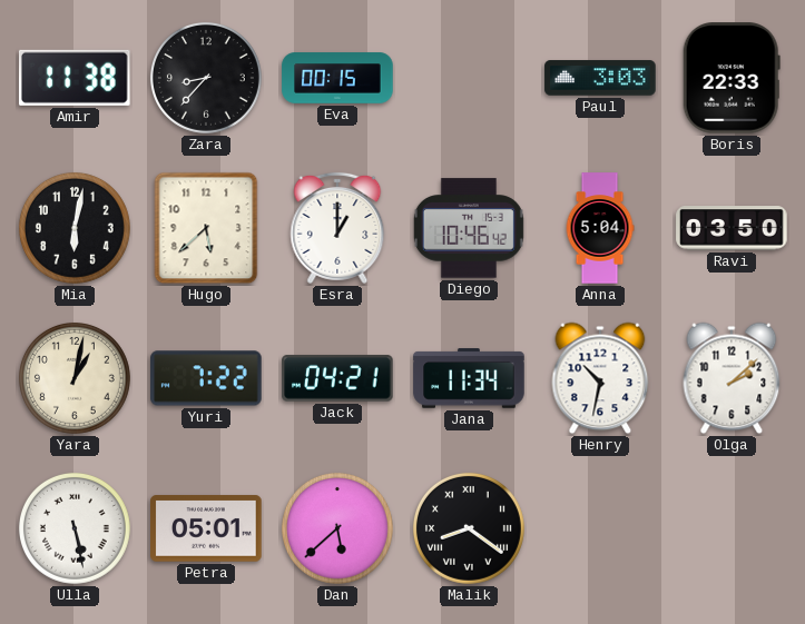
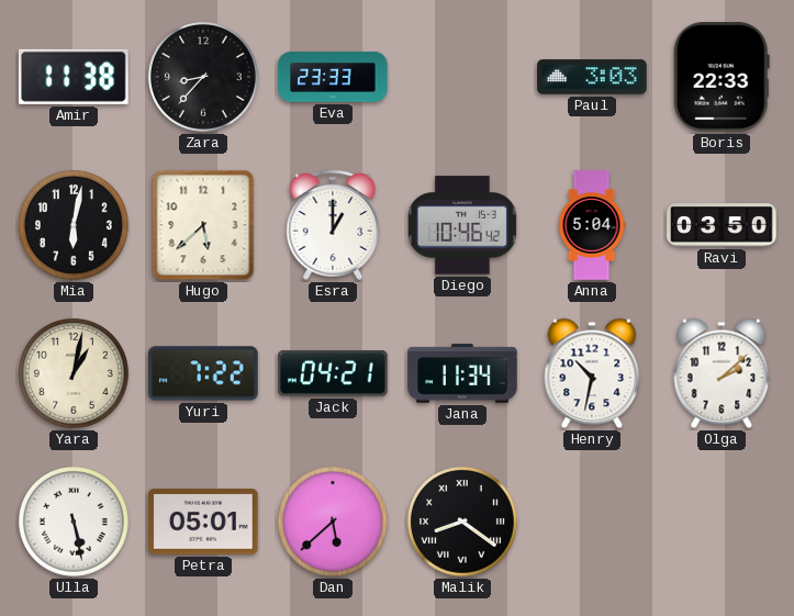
Eva: 00:15 -> 23:33
